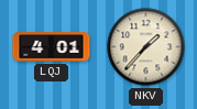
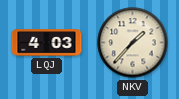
LQJ: 4:01 -> 4:03
